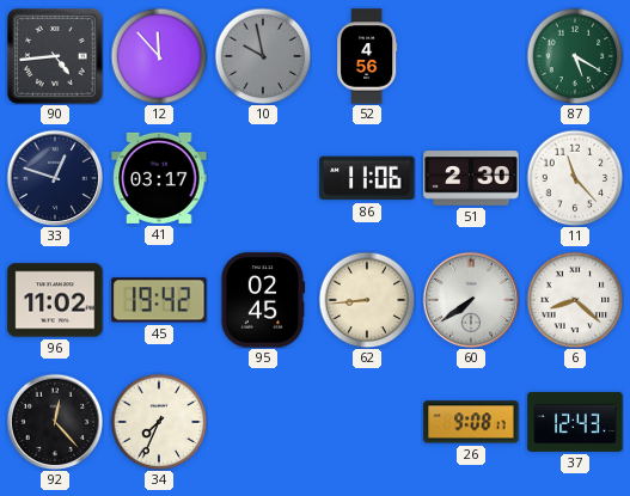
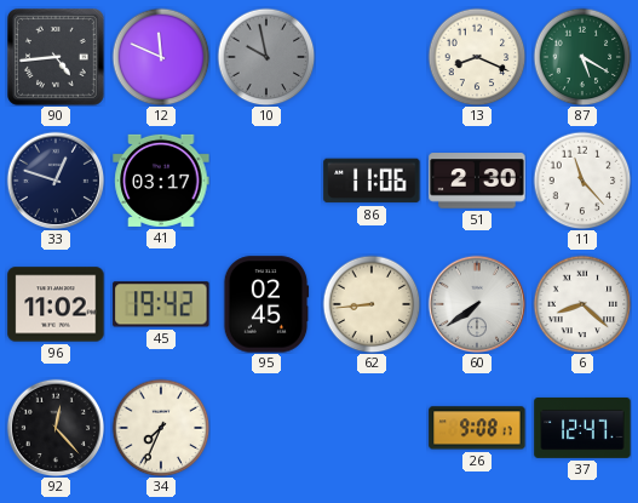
12: 11:53 -> 11:49
52: 4:56 -> none
13: none -> 8:19
37: 12:43 -> 12:47
